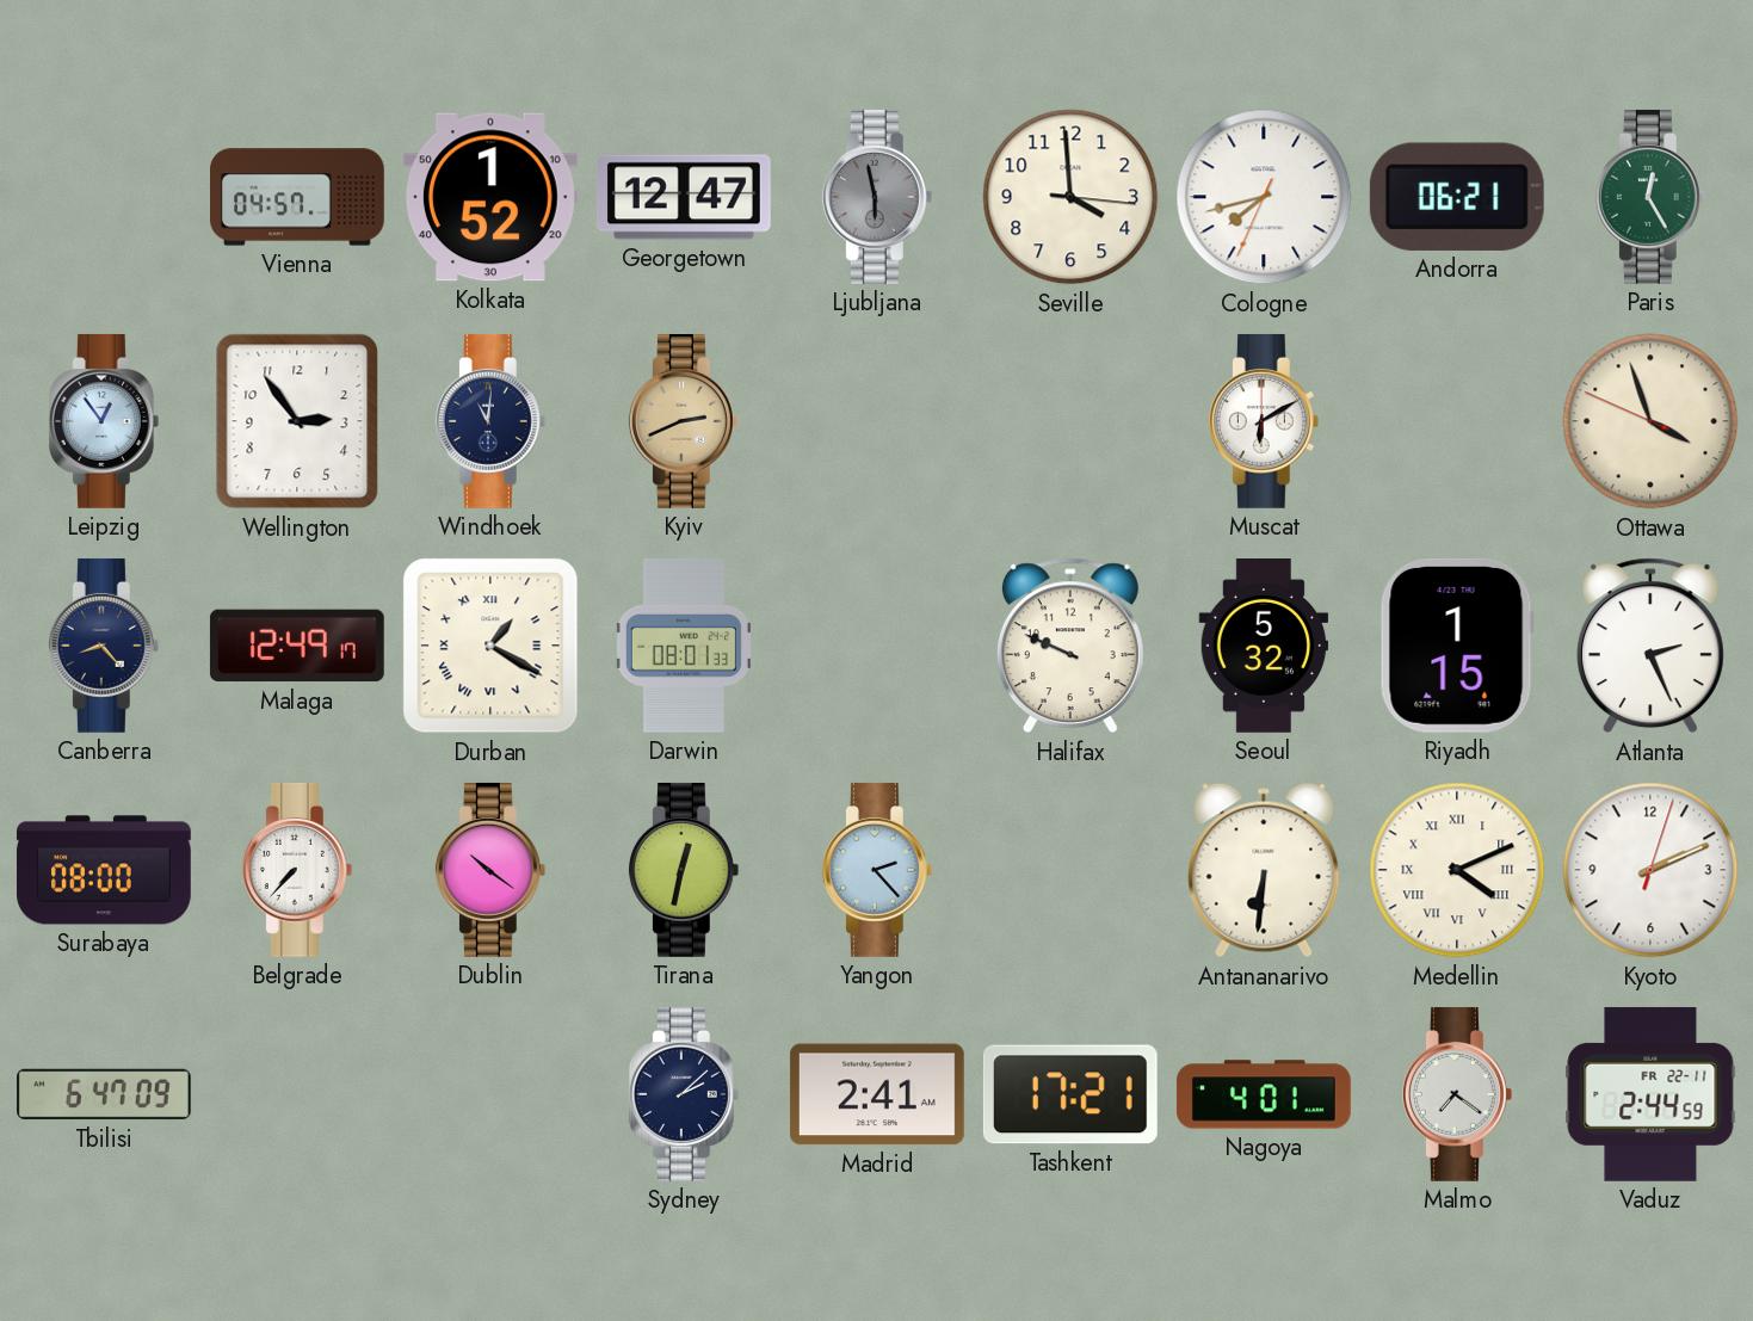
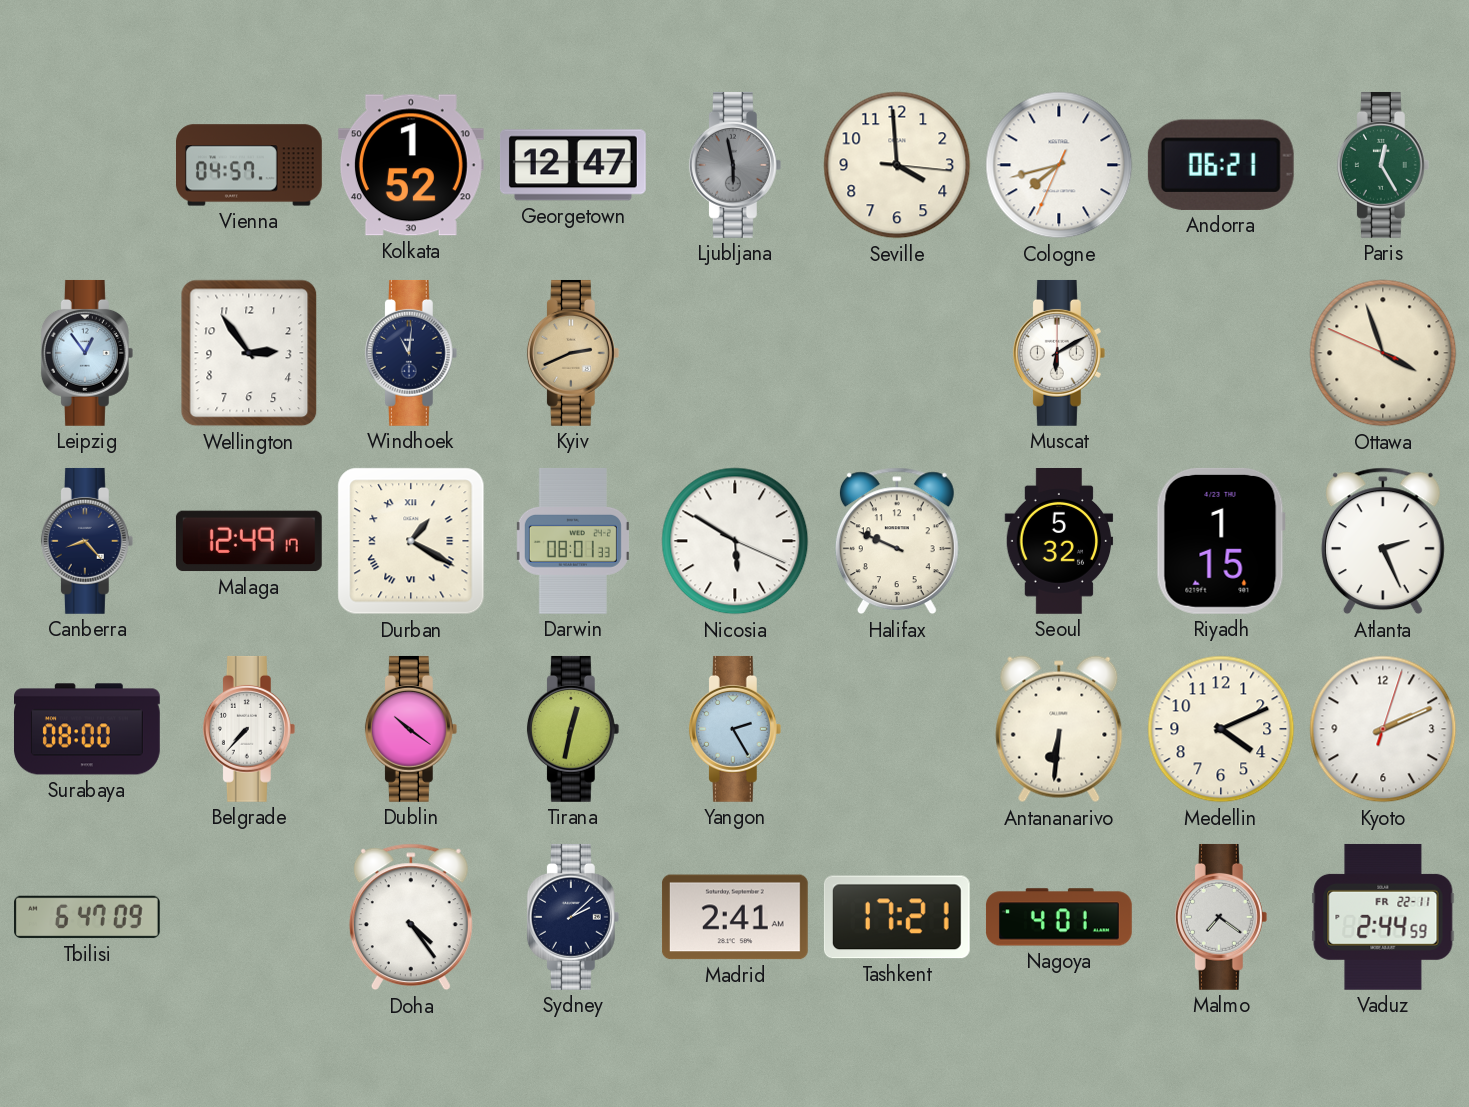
Nicosia: none -> 5:50
Yangon: 2:23 -> 2:25
Medellin numerals: Roman -> Arabic
Doha: none -> 4:24
